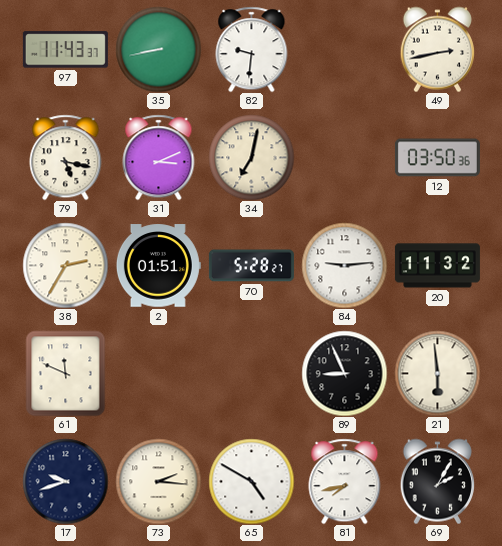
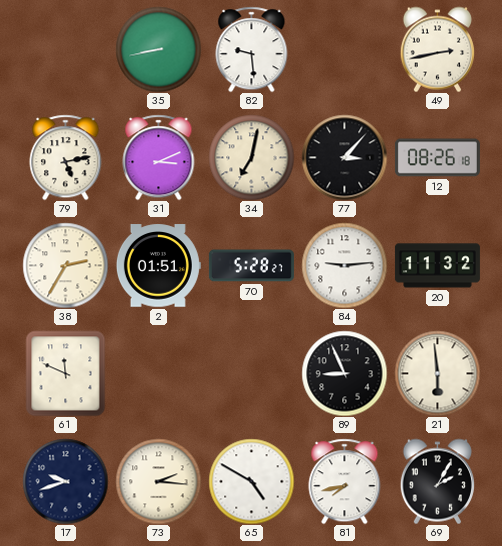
97: 11:43 -> none
82: 9:31 -> 9:29
79: 5:17 -> 5:13
77: none -> 3:07
12: 03:50 -> 08:26
